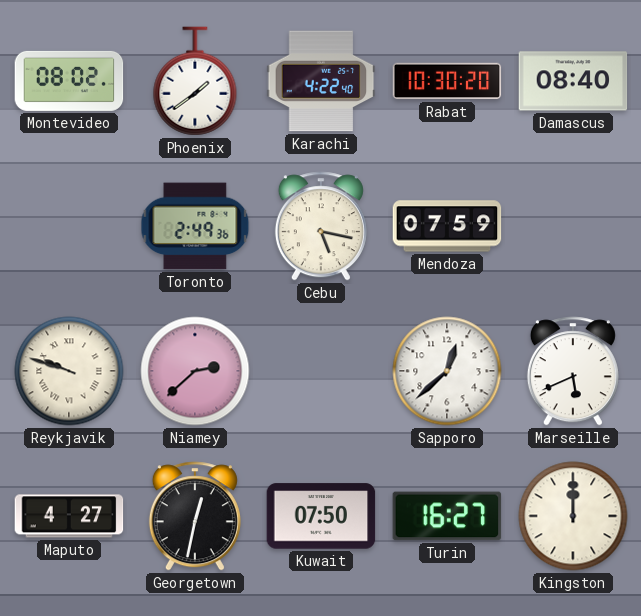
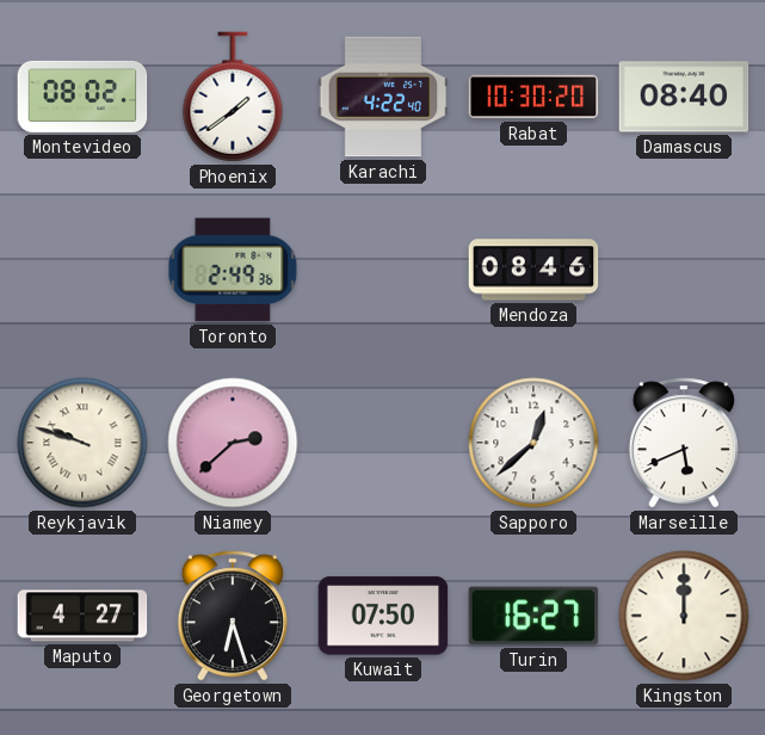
Cebu: 5:17 -> none
Mendoza: 07:59 -> 08:46
Georgetown: 12:32 -> 6:27
